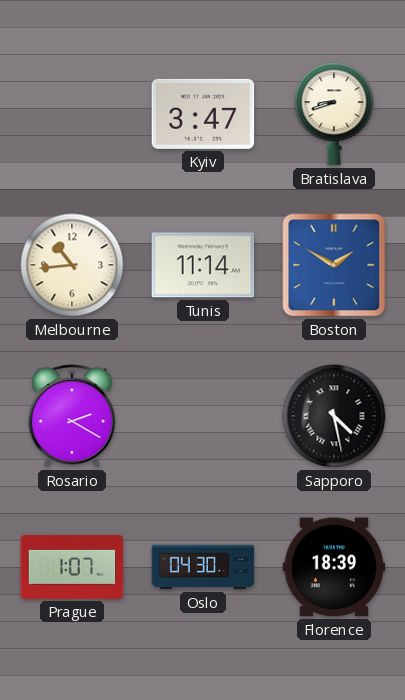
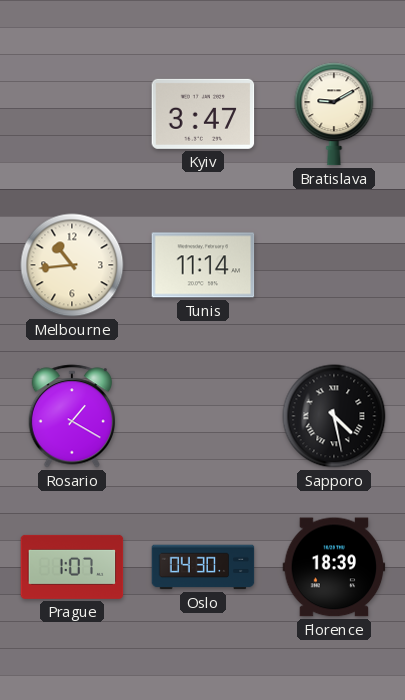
Bratislava: 8:42 -> 9:10
Boston: 1:50 -> none
Rosario: 2:20 -> 1:20
